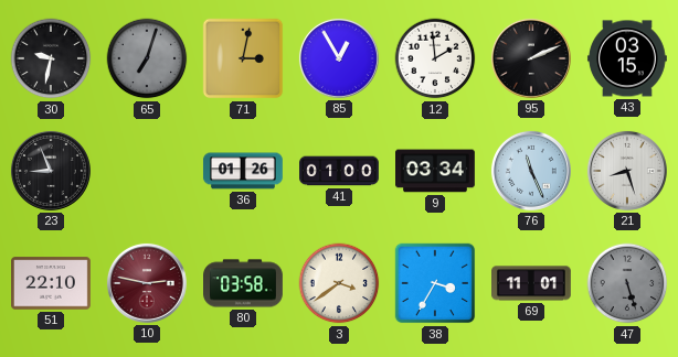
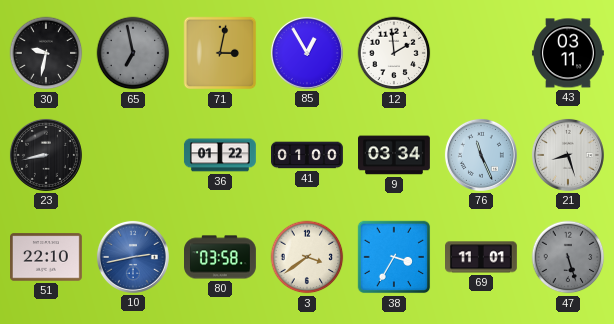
65: 7:03 -> 6:58
95: 2:11 -> none
43: 03:15 -> 03:11
23: 8:56 -> 8:43
36: 01:26 -> 01:22
10: 2:47 -> 2:43
10 dial: burgundy -> blue
